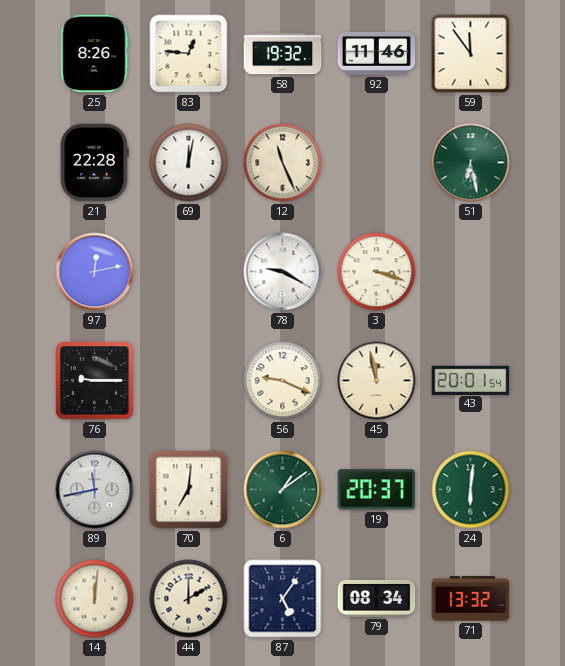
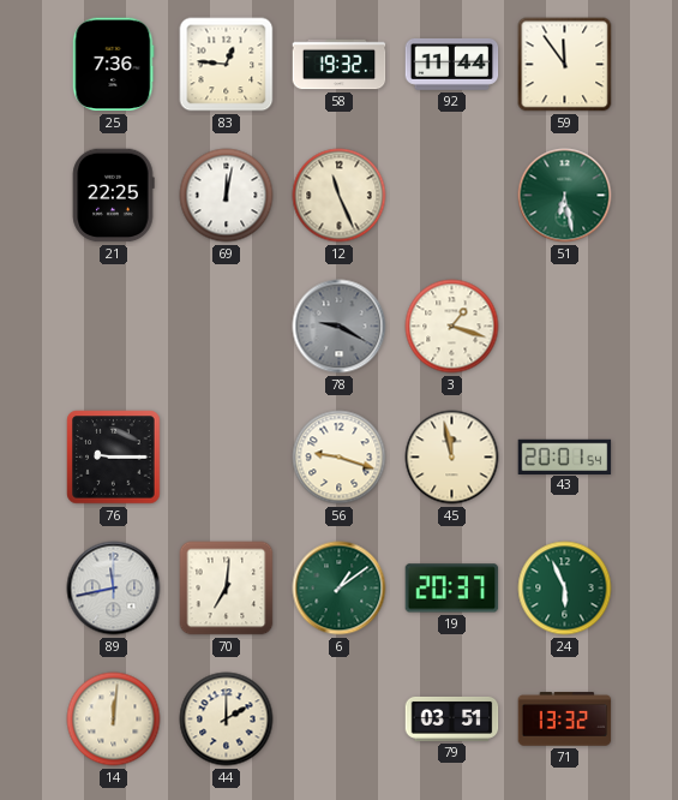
25: 8:26 -> 7:36
92: 11:46 -> 11:44
21: 22:28 -> 22:25
97: 12:13 -> none
78 dial: white -> grey
3: 3:18 -> 1:18
56: 9:19 -> 9:18
24: 6:01 -> 5:56
87: 5:06 -> none
79: 08:34 -> 03:51
